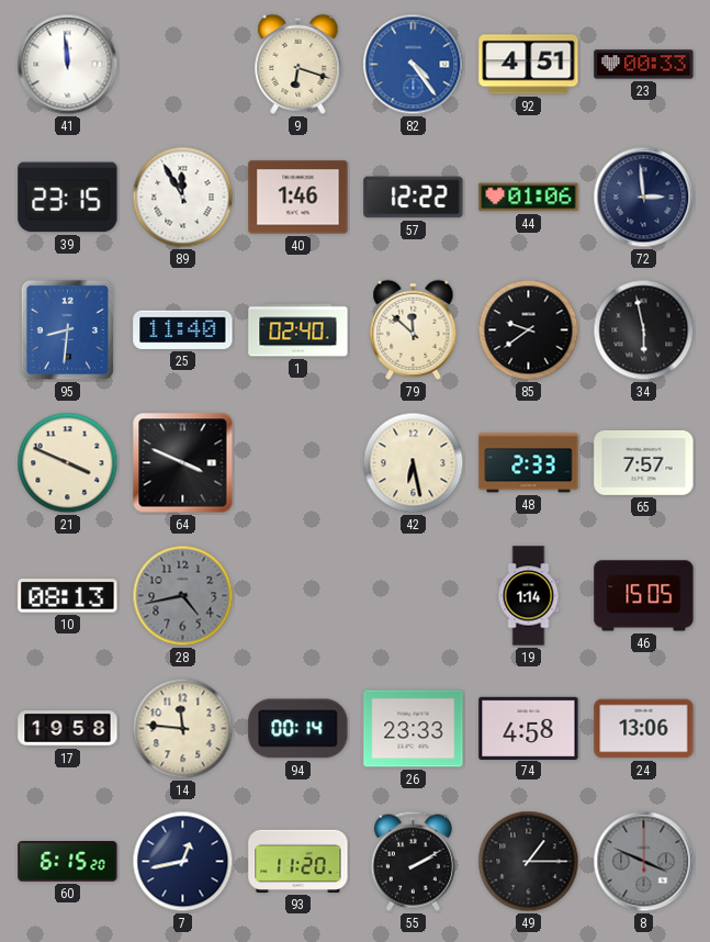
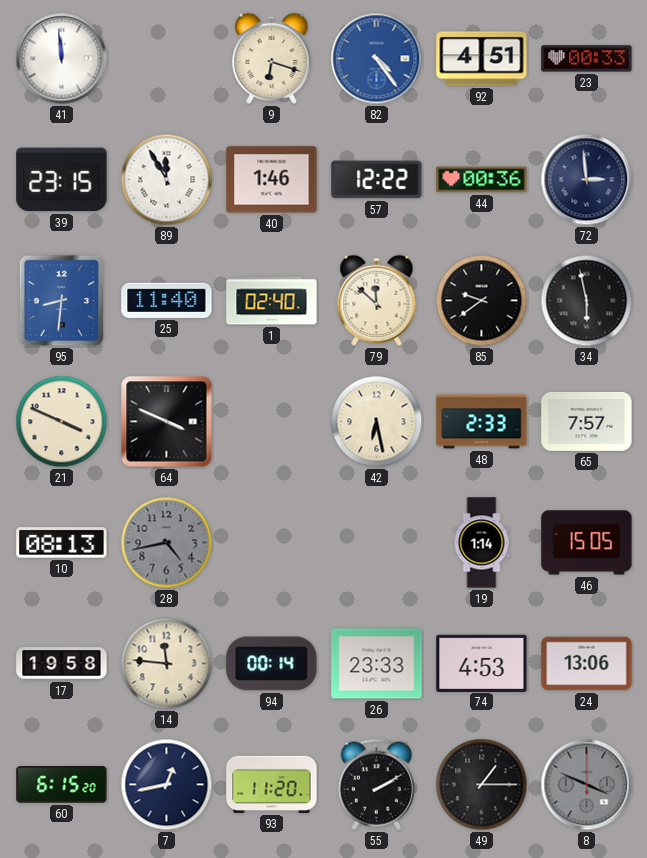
44: 01:06 -> 00:36
74: 4:58 -> 4:53
